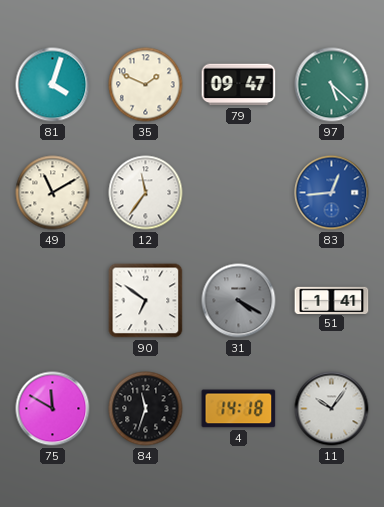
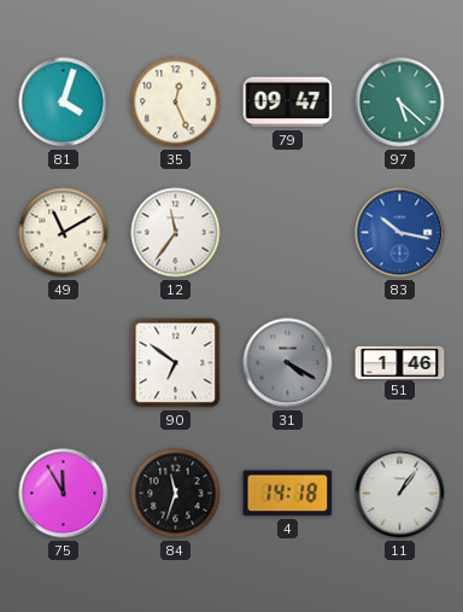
35: 1:49 -> 12:26
83: 12:44 -> 10:17
51: 1:41 -> 1:46
75: 11:50 -> 11:55
11: 10:06 -> 1:06
